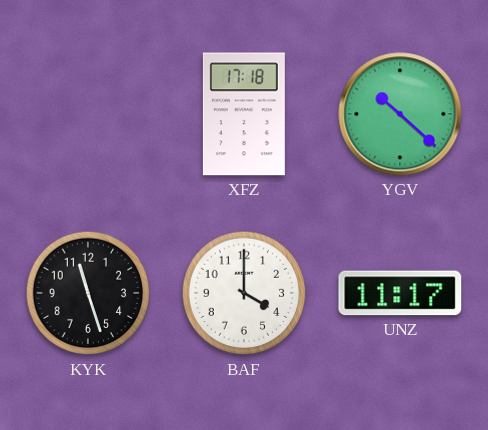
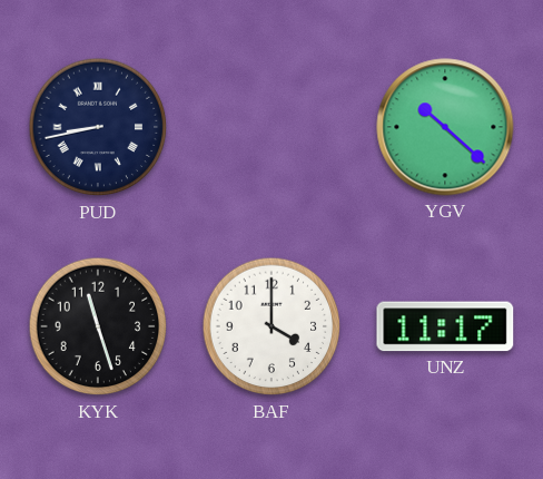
PUD: none -> 8:43
XFZ: 17:18 -> none
